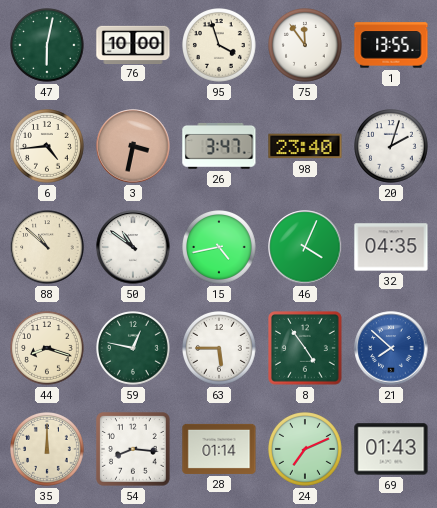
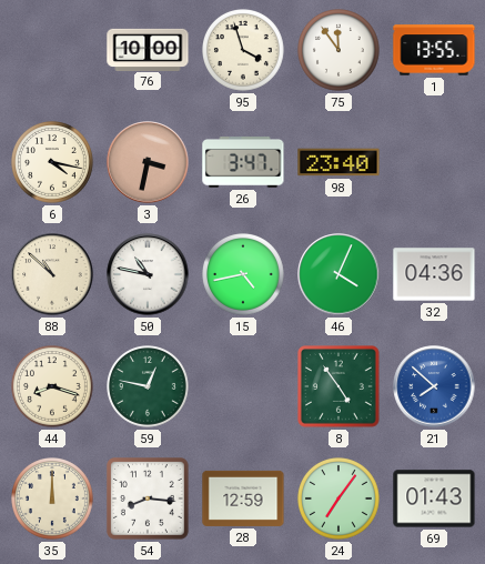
47: 6:02 -> none
6: 4:44 -> 4:17
20: 2:03 -> none
50: 10:51 -> 10:47
32: 04:35 -> 04:36
63: 5:45 -> none
28: 01:14 -> 12:59
24: 7:11 -> 7:06
